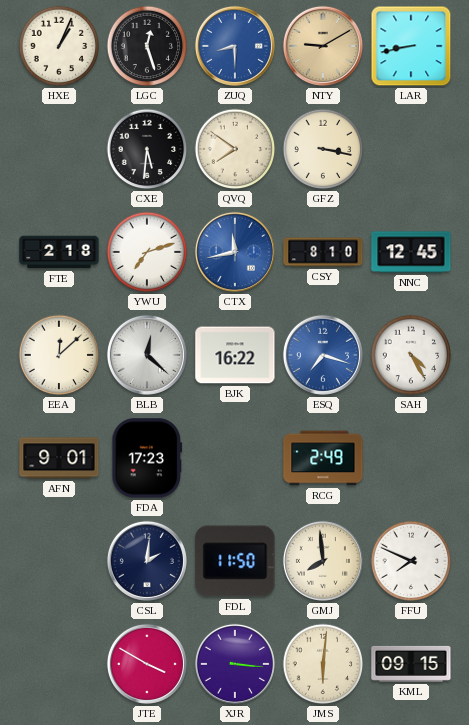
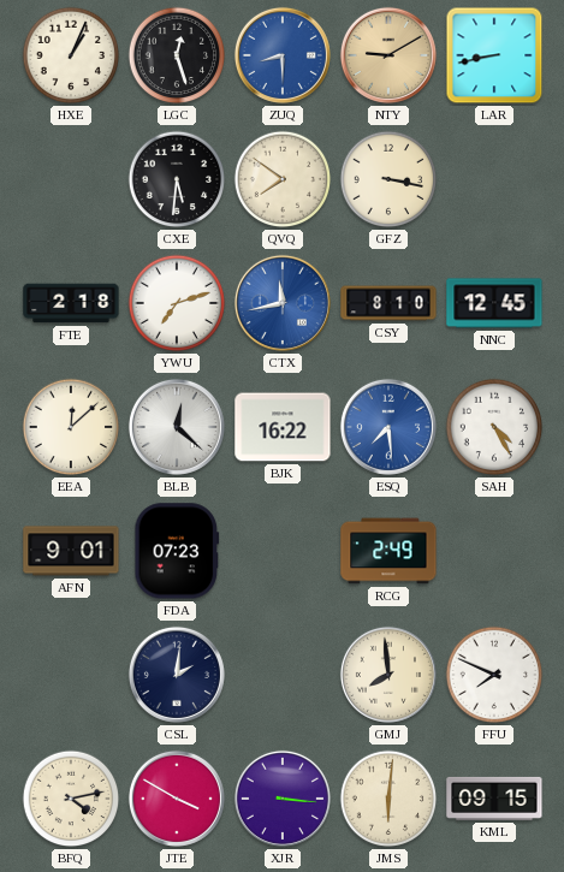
ESQ: 7:18 -> 7:29
FDA: 17:23 -> 07:23
FDL: 11:50 -> none
BFQ: none -> 4:13
